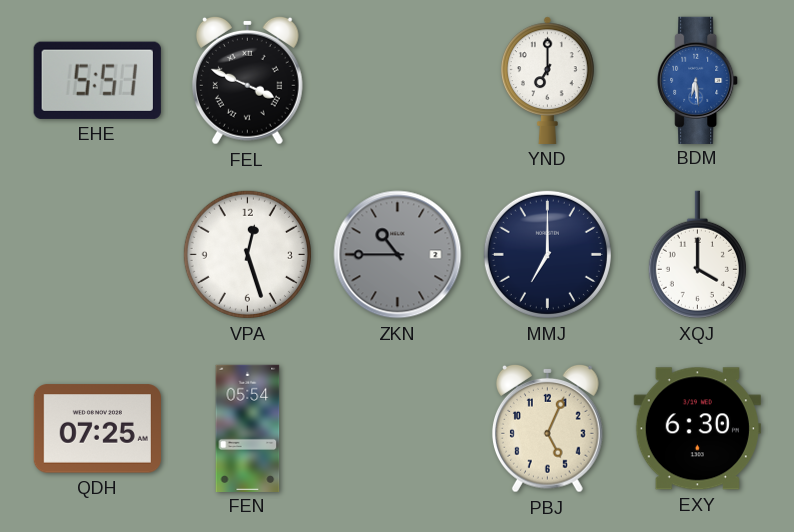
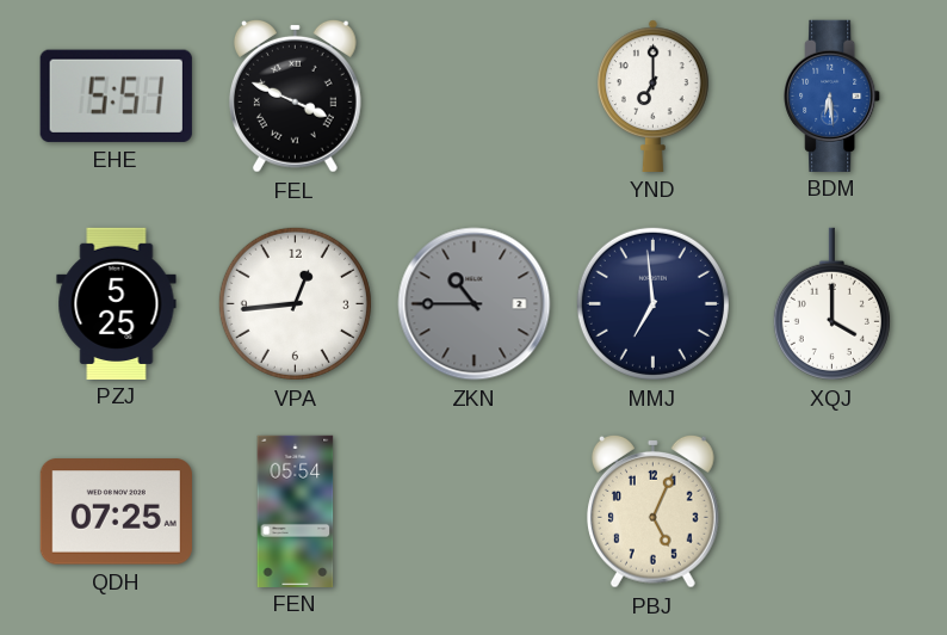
PZJ: none -> 5:25
VPA: 12:27 -> 12:44
MMJ: 7:00 -> 6:59
EXY: 6:30 -> none
